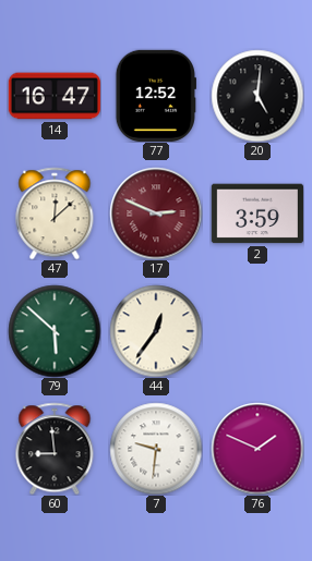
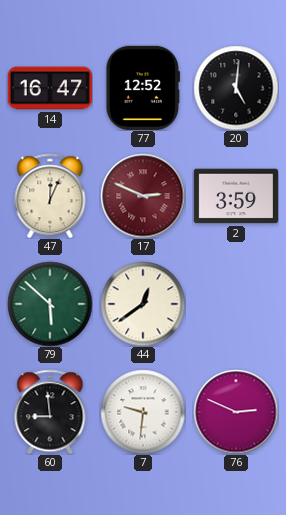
47: 12:08 -> 12:04
44: 12:36 -> 12:39
76: 1:49 -> 2:49
